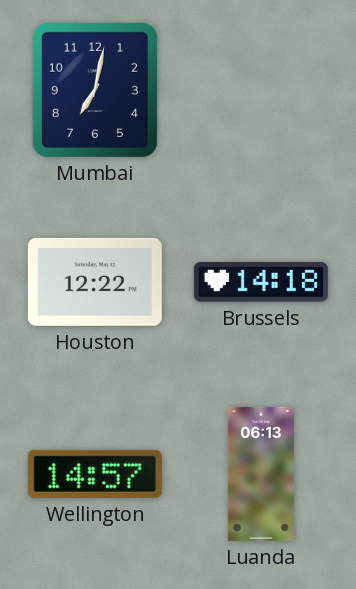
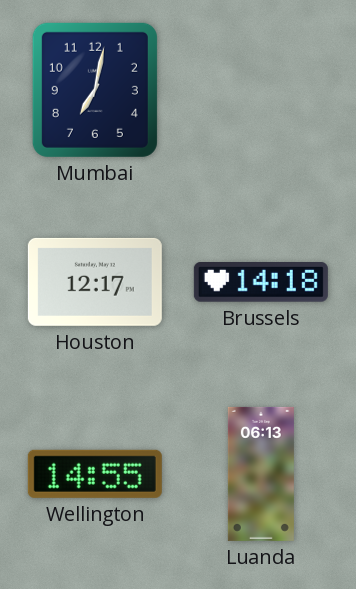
Houston: 12:22 -> 12:17
Wellington: 14:57 -> 14:55
